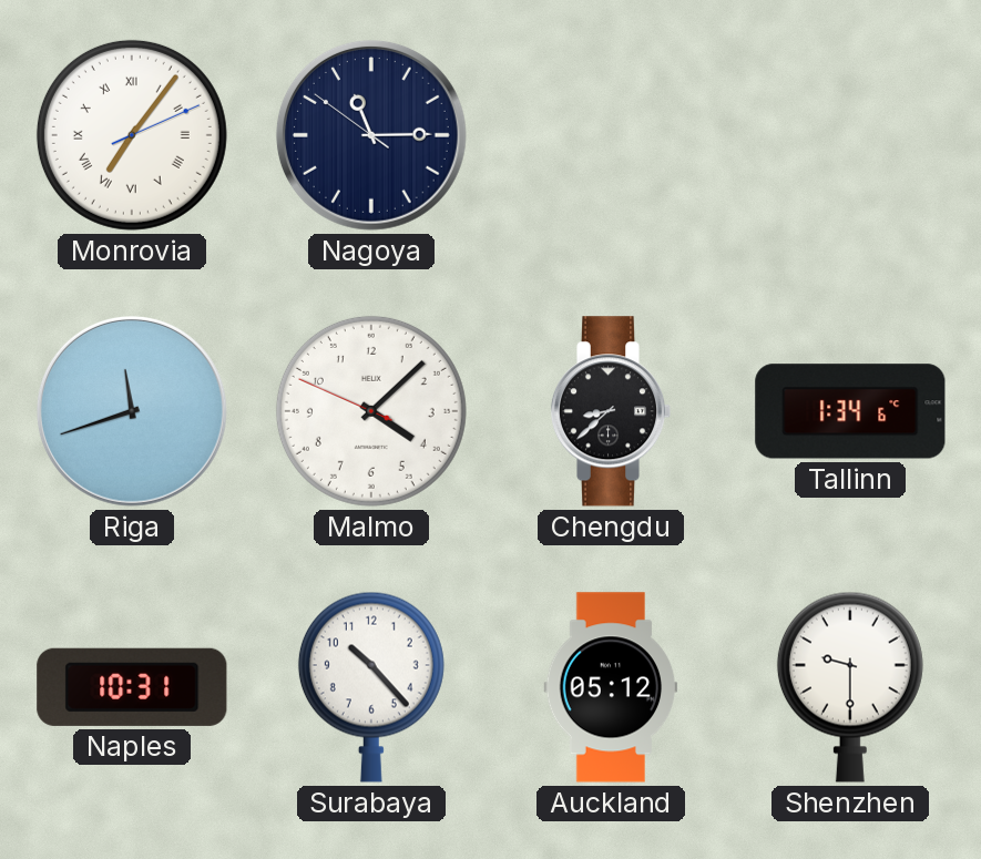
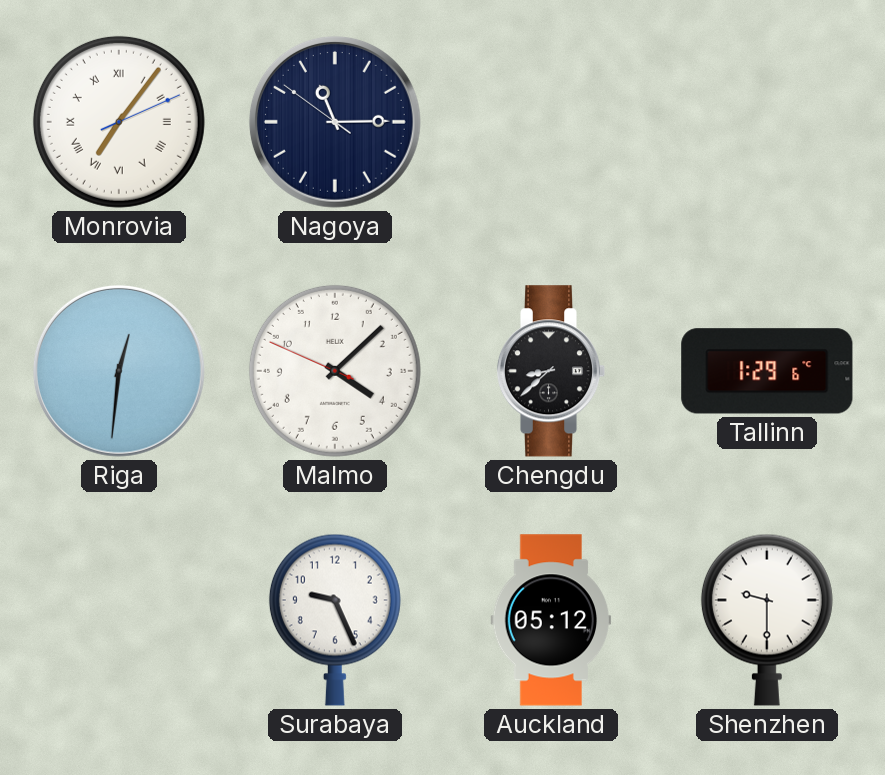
Riga: 11:42 -> 12:31
Tallinn: 1:34 -> 1:29
Naples: 10:31 -> none
Surabaya: 10:23 -> 9:26
